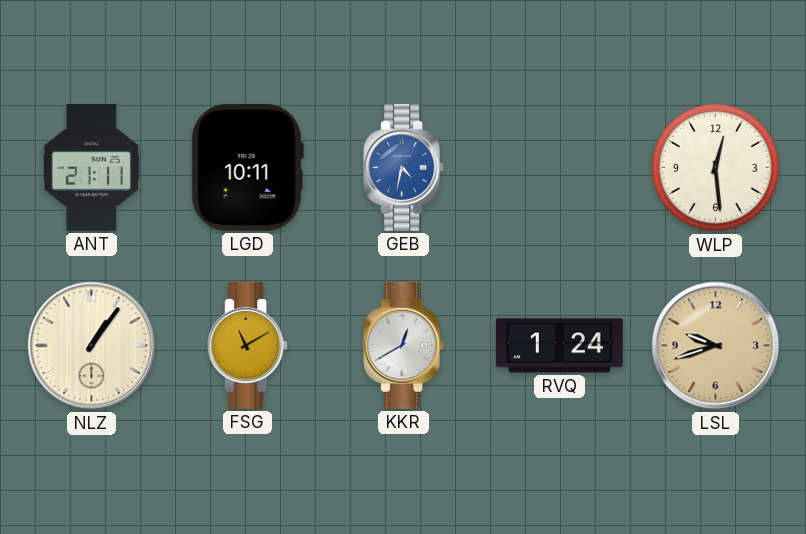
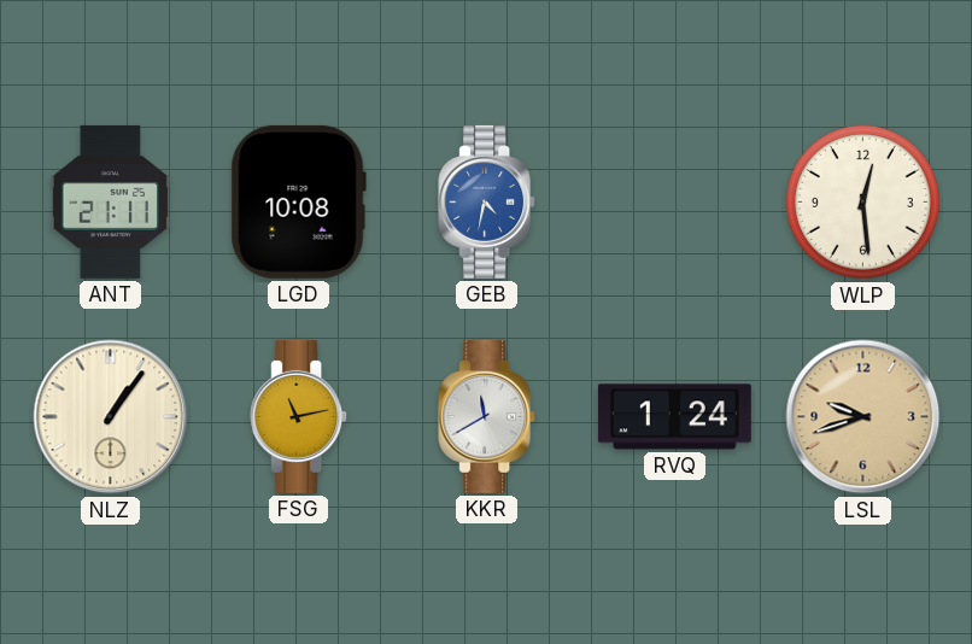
LGD: 10:11 -> 10:08
FSG: 11:10 -> 11:13
KKR: 12:40 -> 11:40
